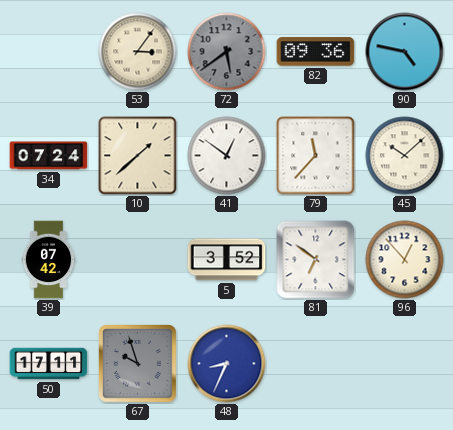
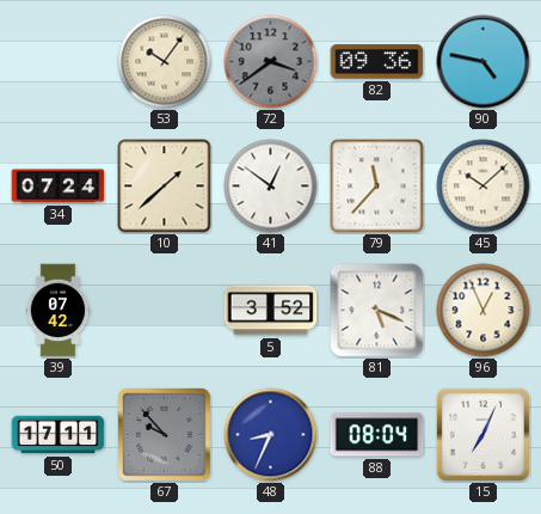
53: 3:06 -> 10:06
72: 5:39 -> 3:39
81: 6:51 -> 5:19
96: 12:53 -> 12:56
67: 9:57 -> 9:53
88: none -> 08:04
15: none -> 7:04
